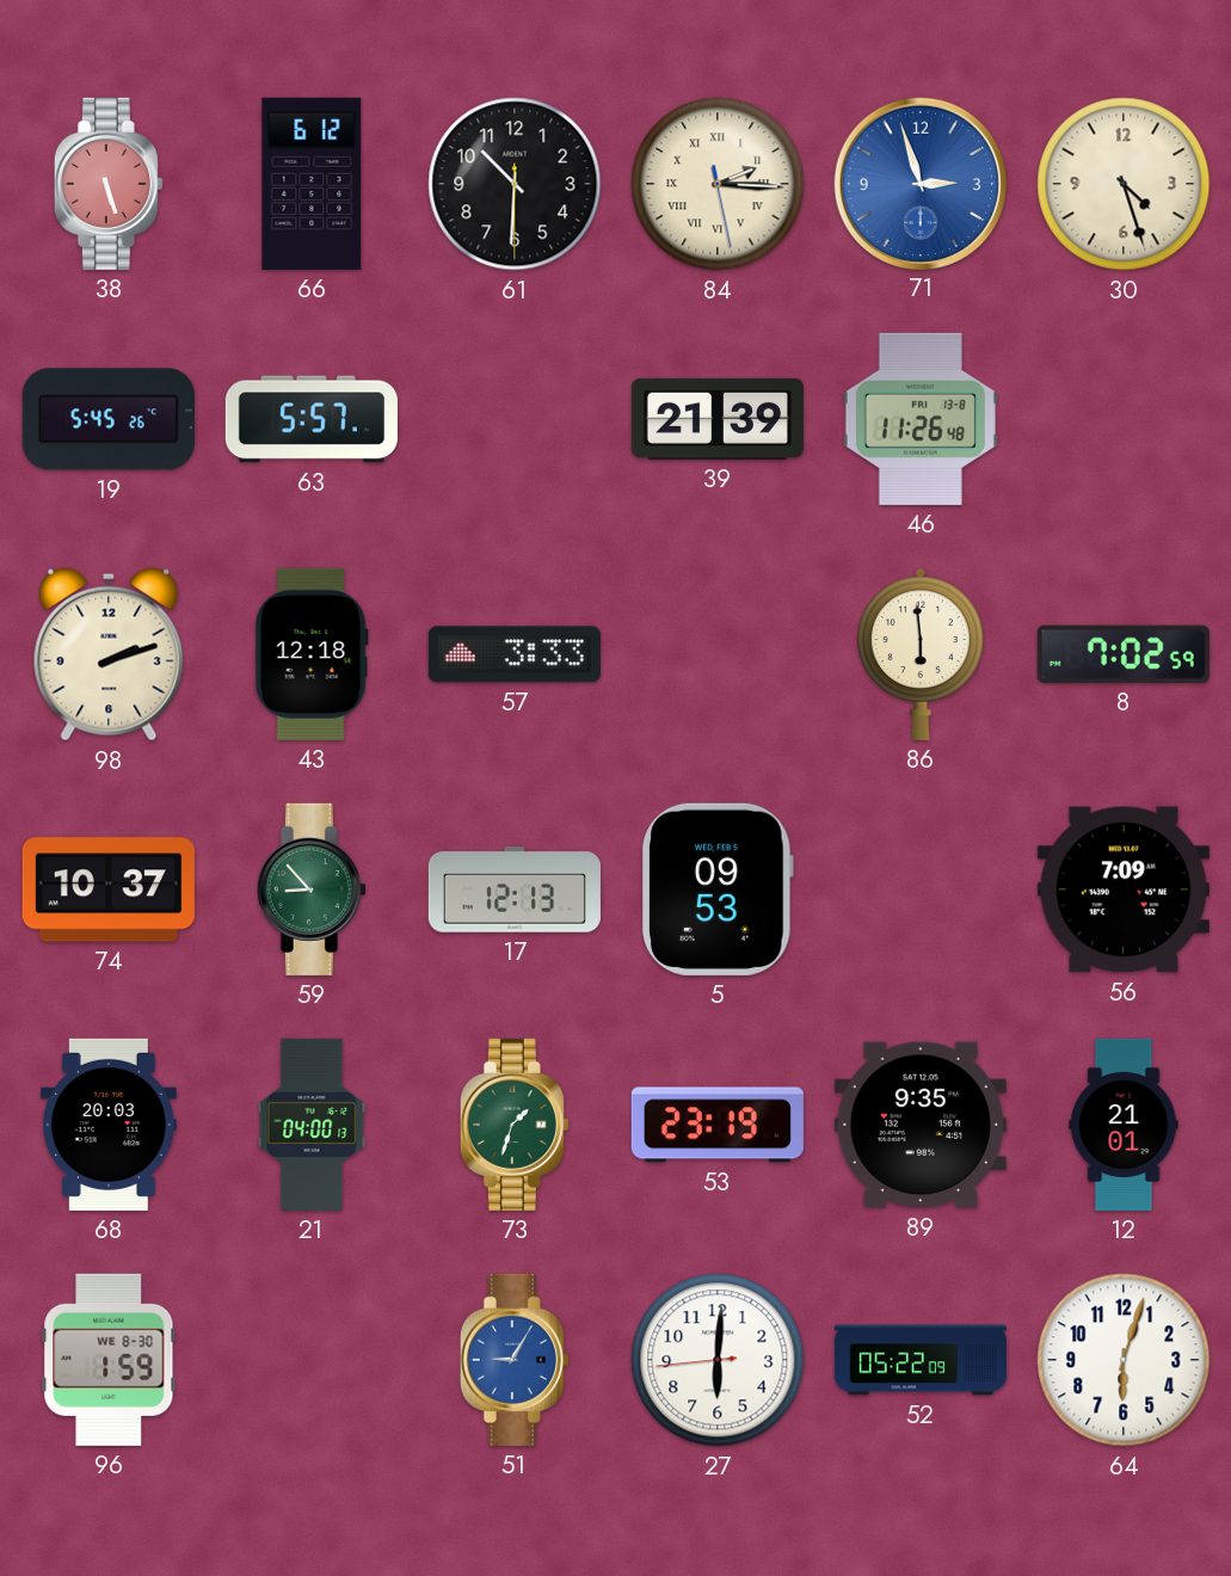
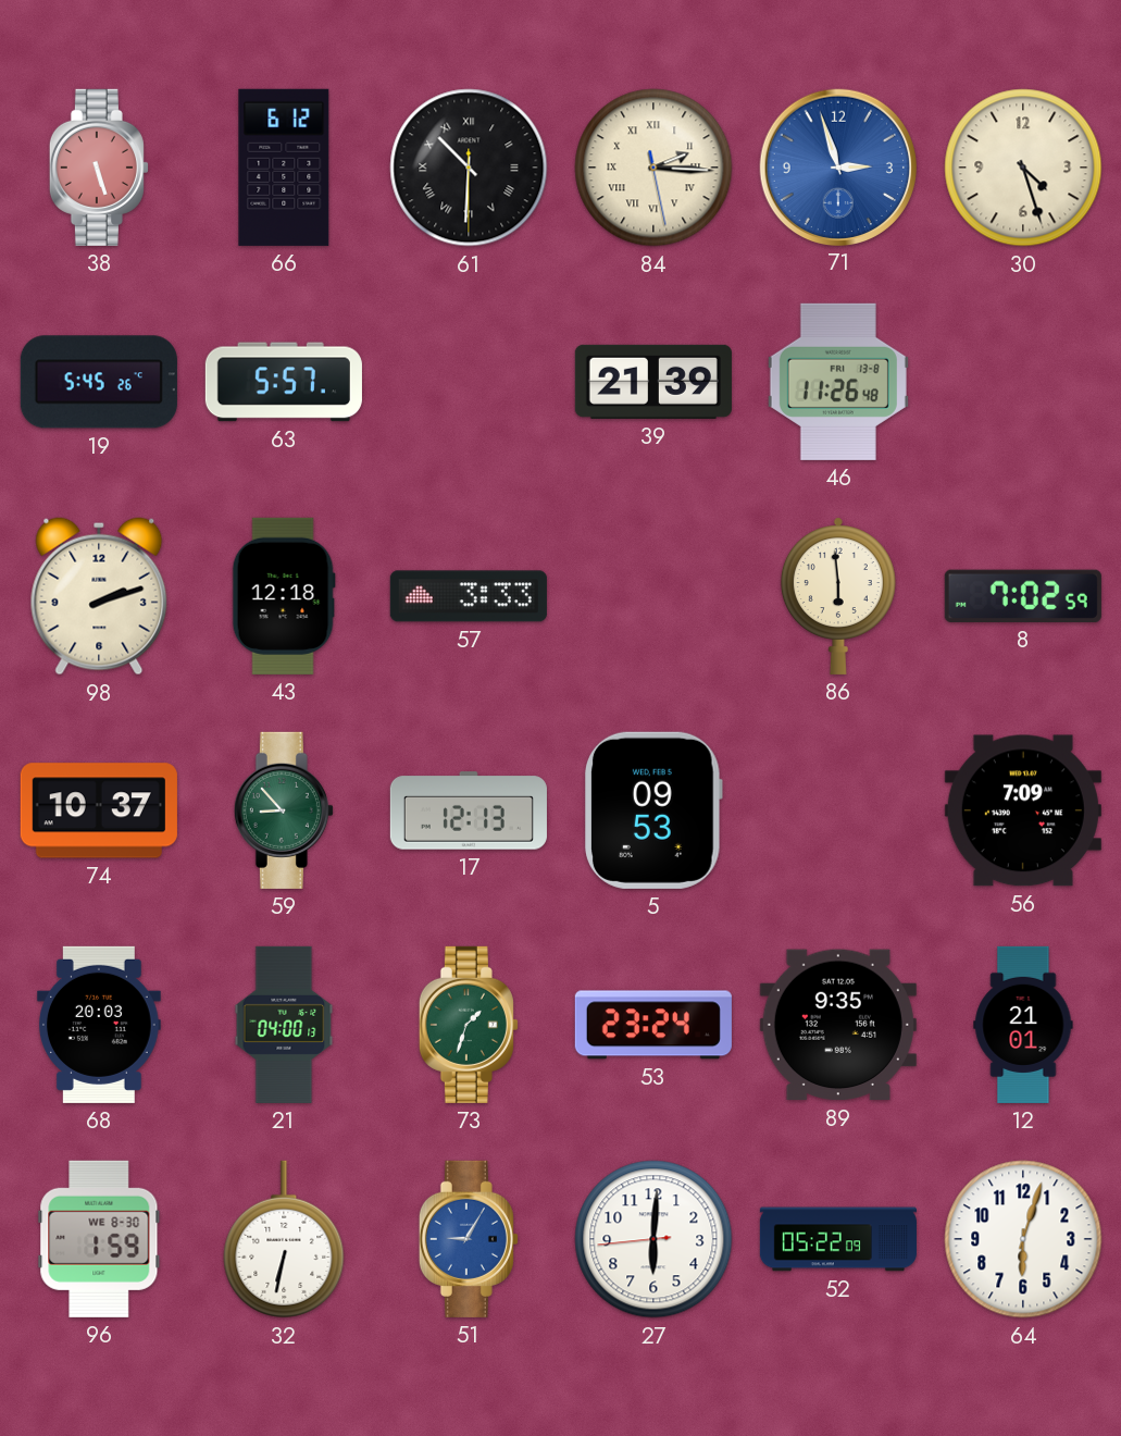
61 numerals: Arabic -> Roman
53: 23:19 -> 23:24
32: none -> 6:32
